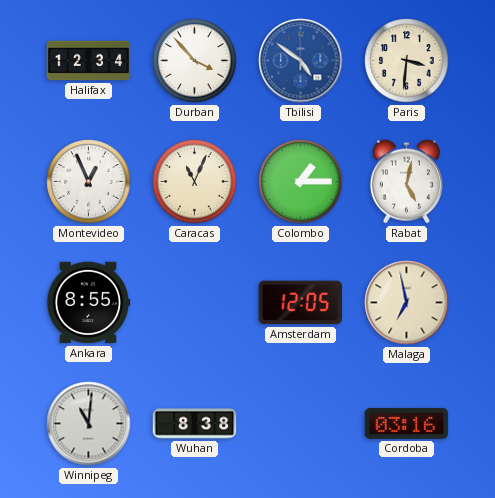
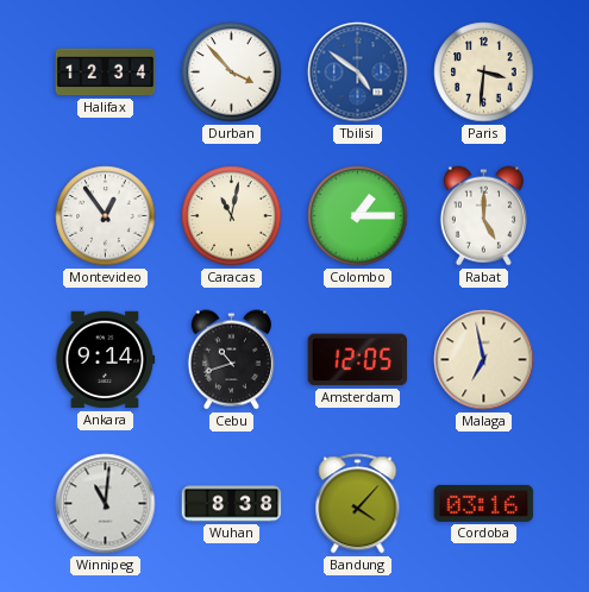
Montevideo: 12:56 -> 12:54
Caracas: 11:04 -> 11:02
Rabat: 5:02 -> 5:00
Ankara: 8:55 -> 9:14
Cebu: none -> 10:42
Bandung: none -> 4:07
